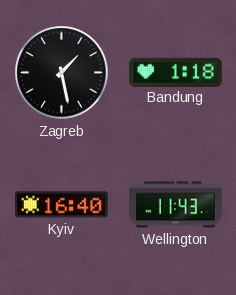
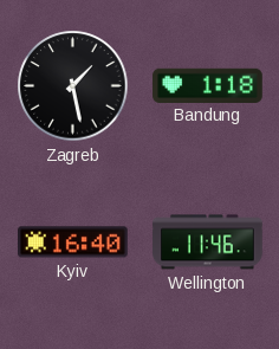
Wellington: 11:43 -> 11:46
